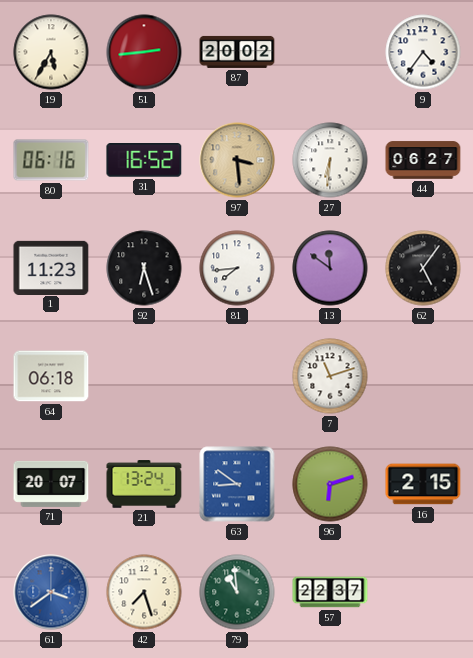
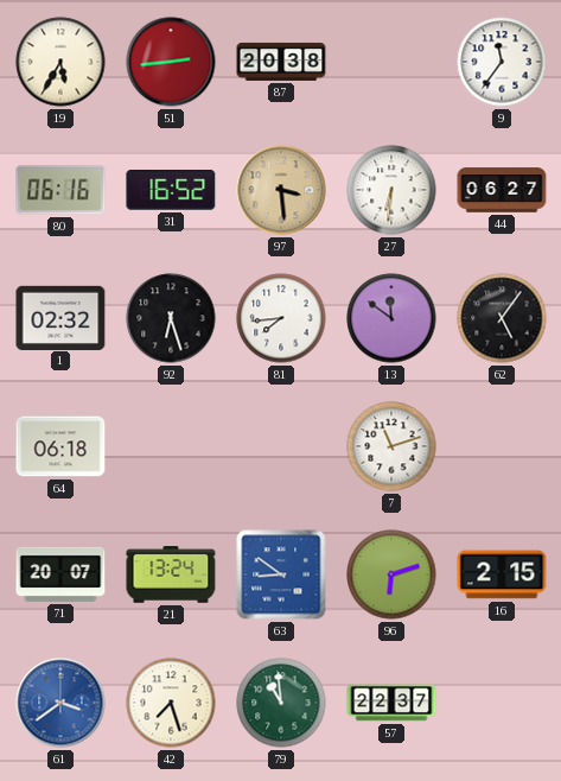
87: 20:02 -> 20:38
9: 4:36 -> 11:36
1: 11:23 -> 02:32
